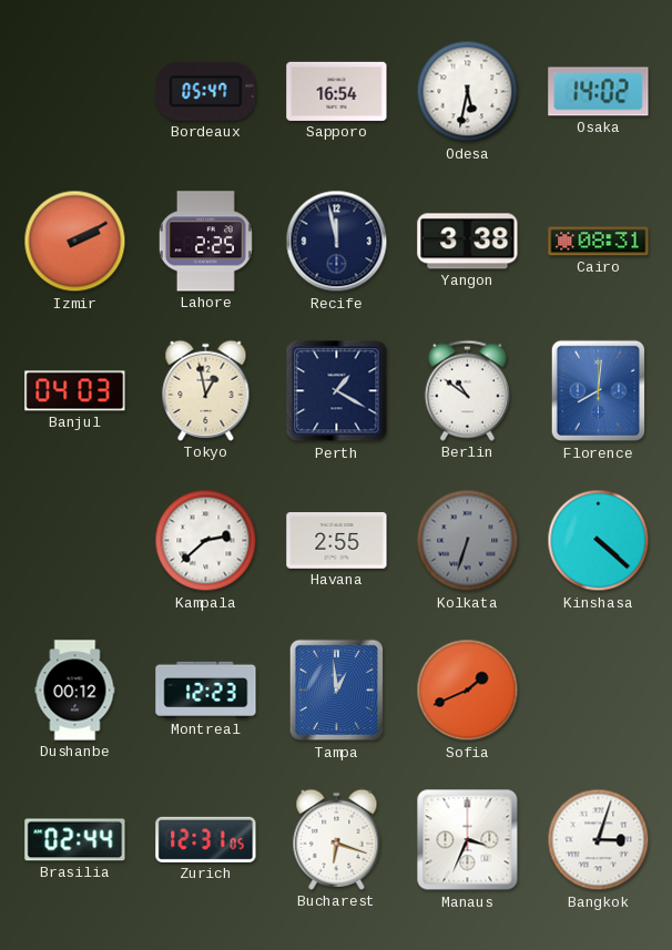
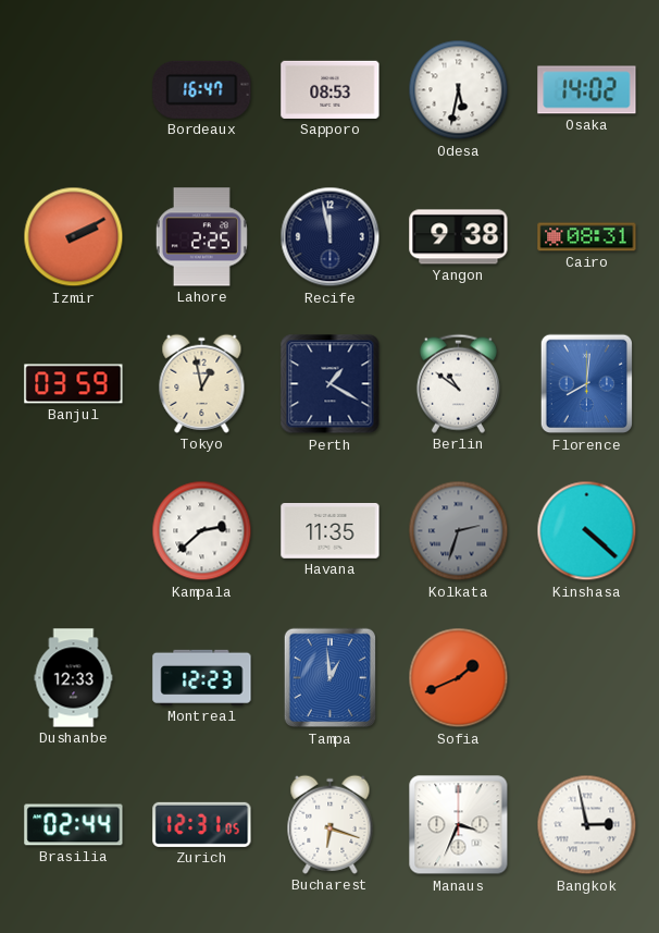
Bordeaux: 05:47 -> 16:47
Sapporo: 16:54 -> 08:53
Yangon: 3:38 -> 9:38
Banjul: 04:03 -> 03:59
Havana: 2:55 -> 11:35
Kolkata: 6:33 -> 2:33
Dushanbe: 00:12 -> 12:33
Bangkok: 3:03 -> 2:58
